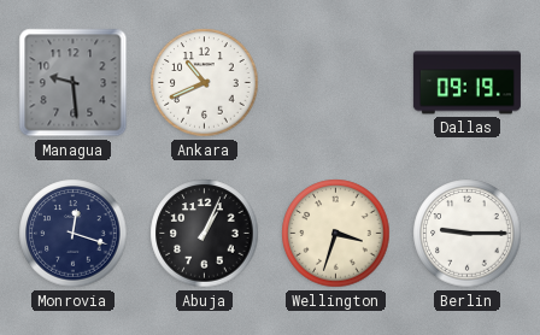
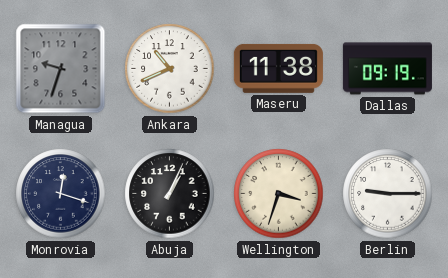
Managua: 9:29 -> 9:33
Maseru: none -> 11:38
